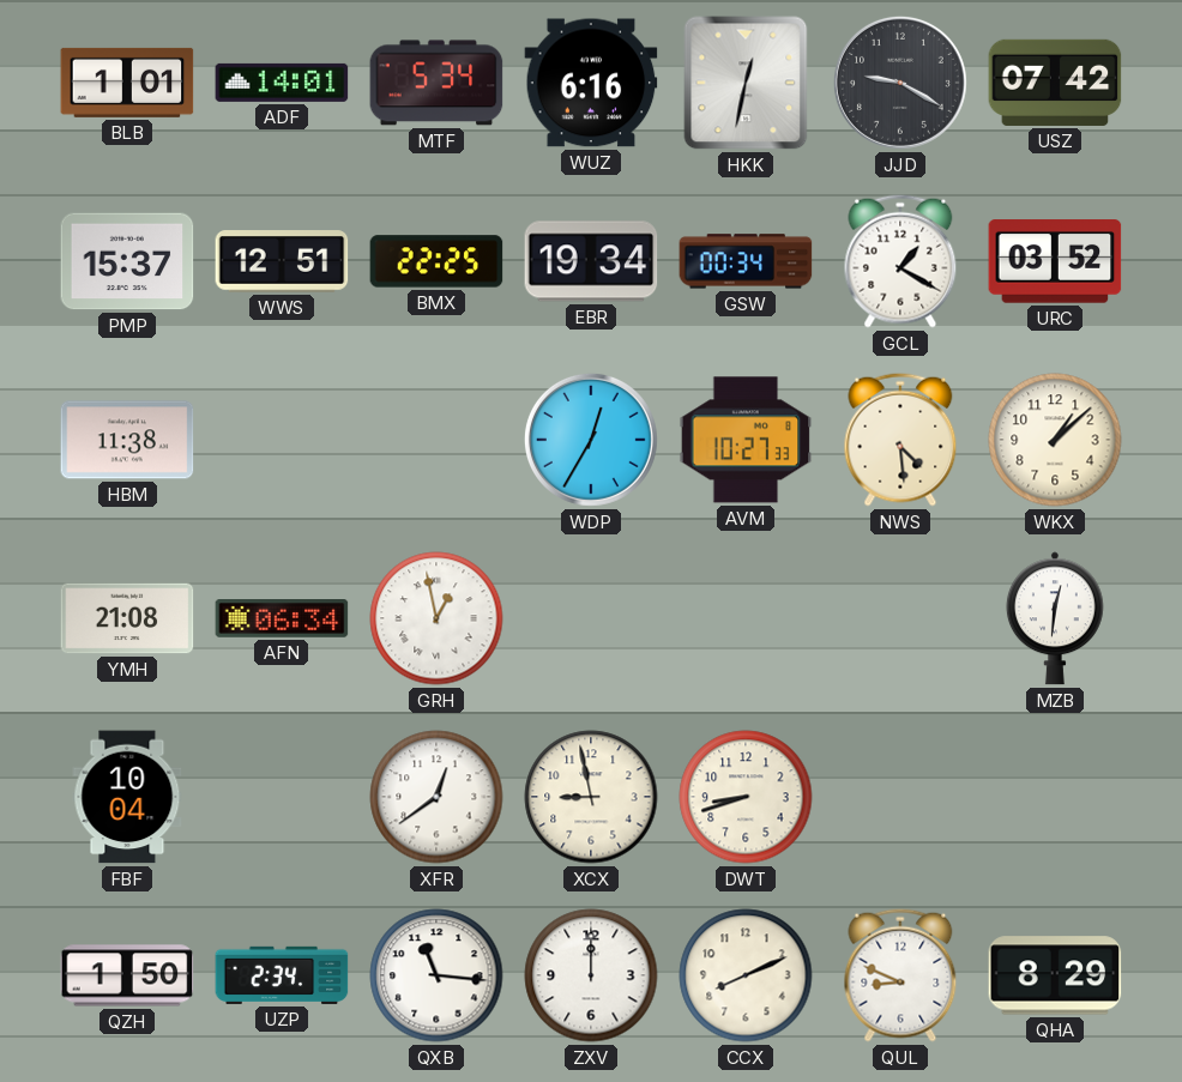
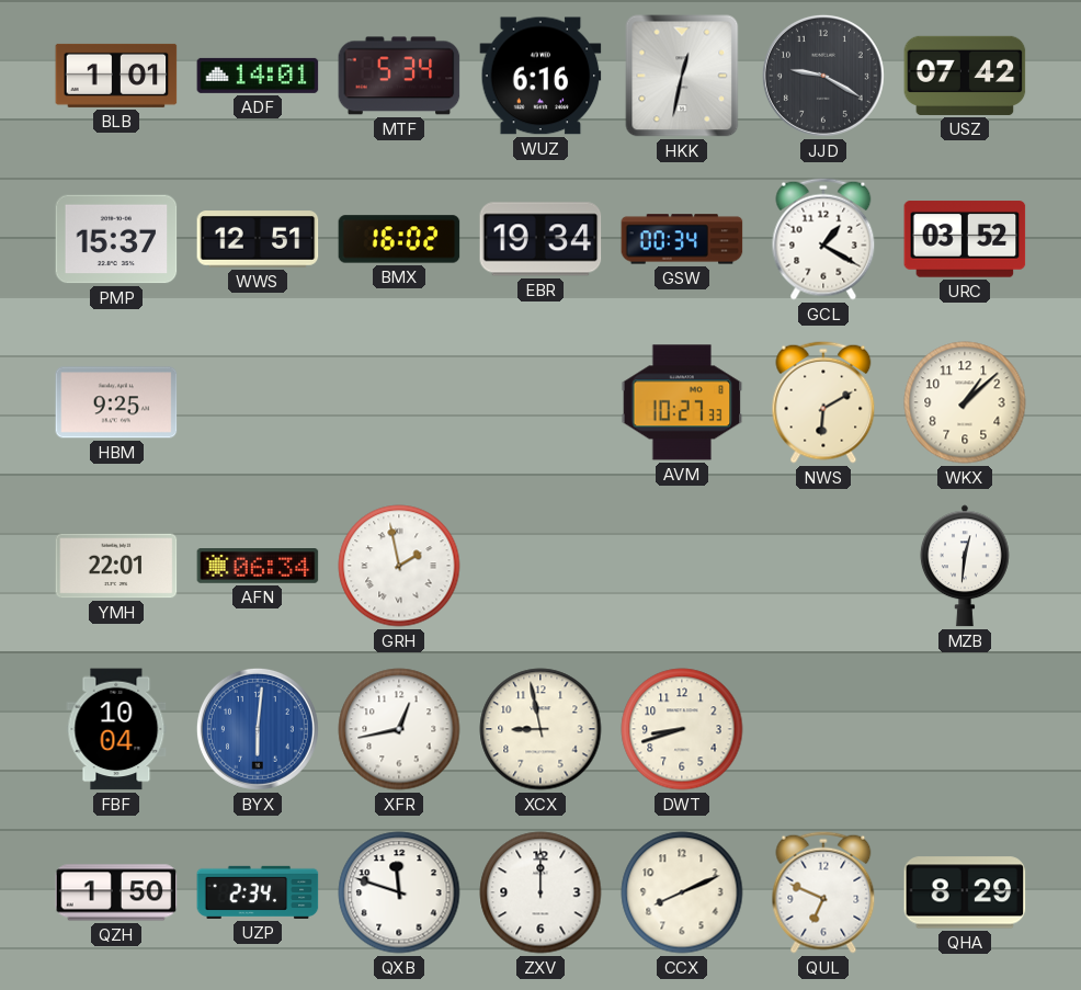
BMX: 22:25 -> 16:02
HBM: 11:38 -> 9:25
WDP: 12:35 -> none
NWS: 4:29 -> 6:10
YMH: 21:08 -> 22:01
GRH: 12:58 -> 1:58
BYX: none -> 6:01
XFR: 12:39 -> 12:43
QXB: 11:16 -> 11:48
QUL: 8:49 -> 6:49
